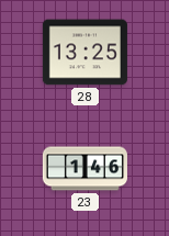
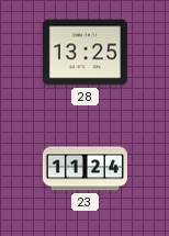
23: 1:46 -> 11:24
